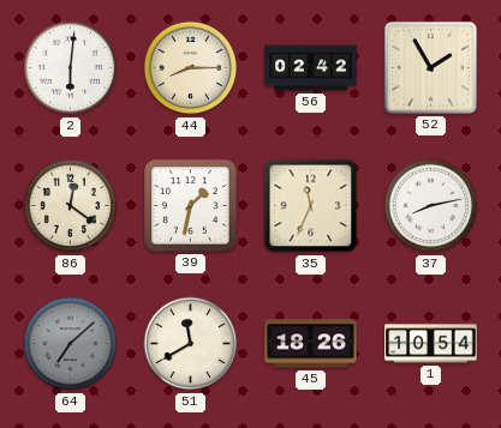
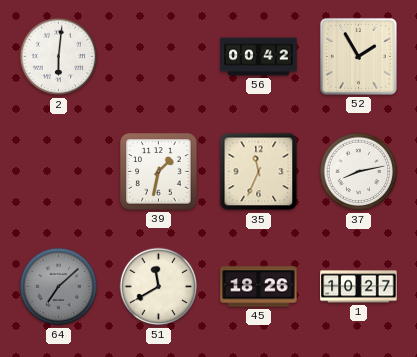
44: 8:15 -> none
56: 02:42 -> 00:42
86: 12:21 -> none
1: 10:54 -> 10:27
